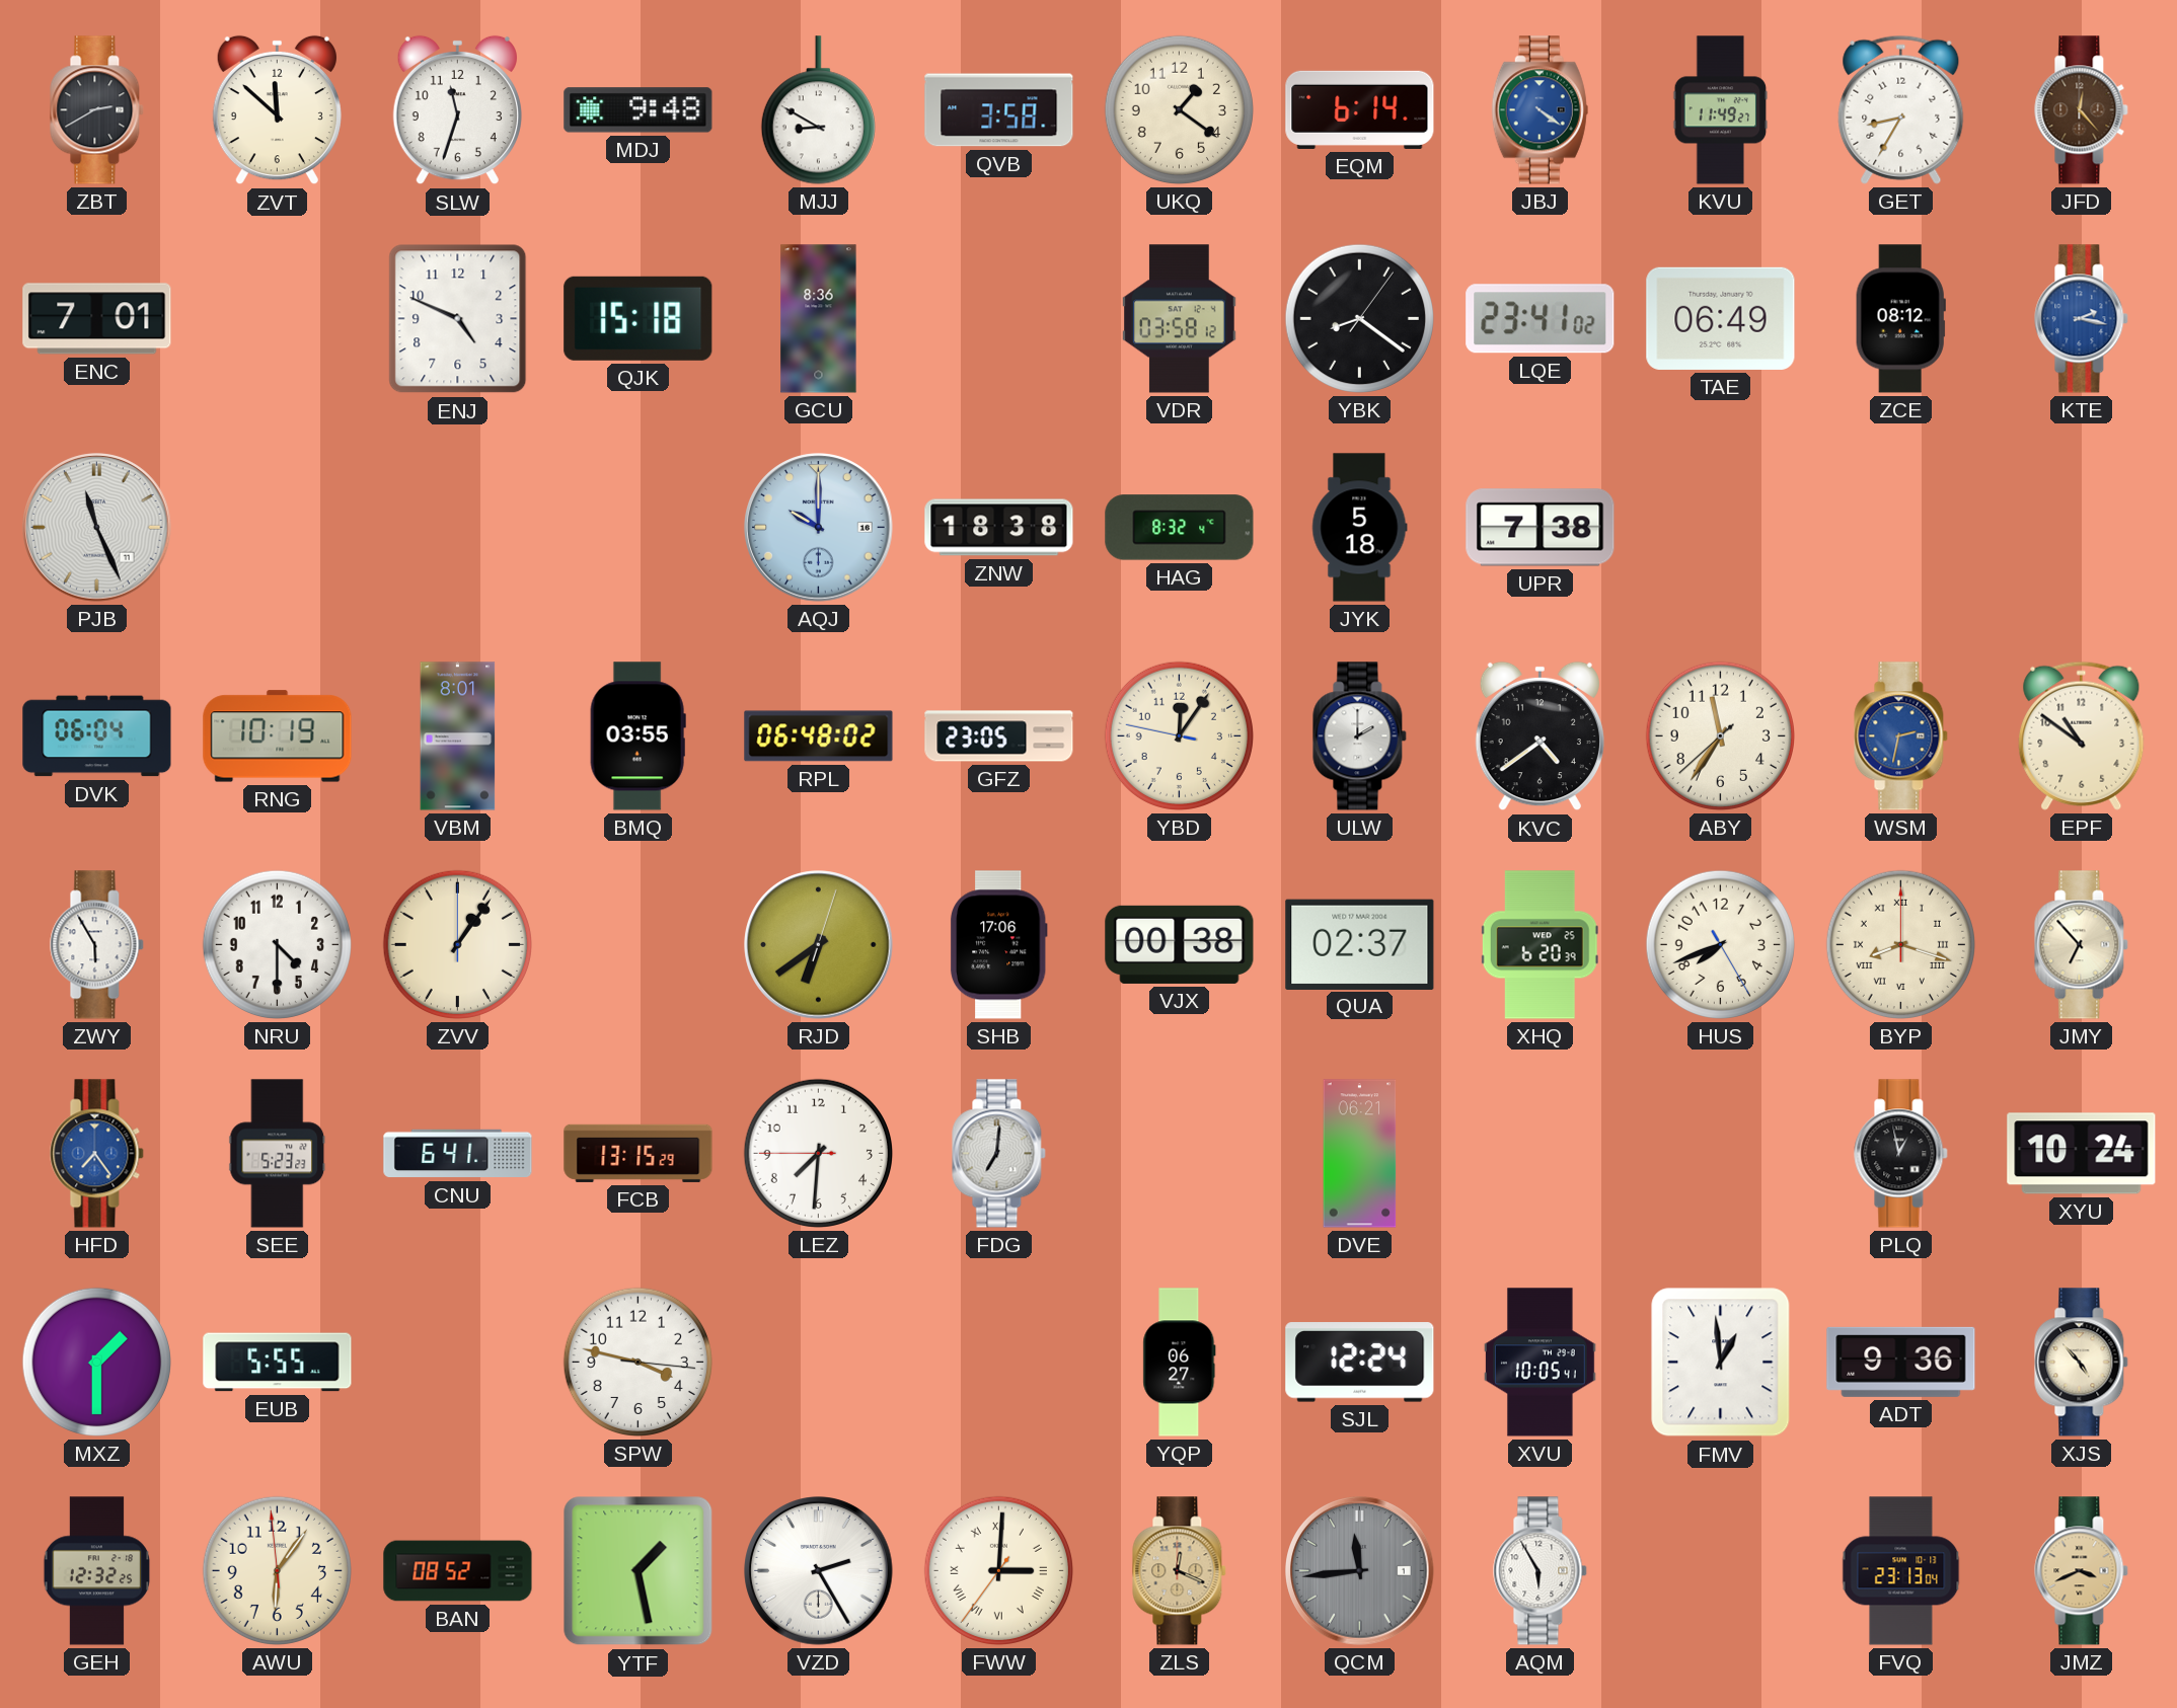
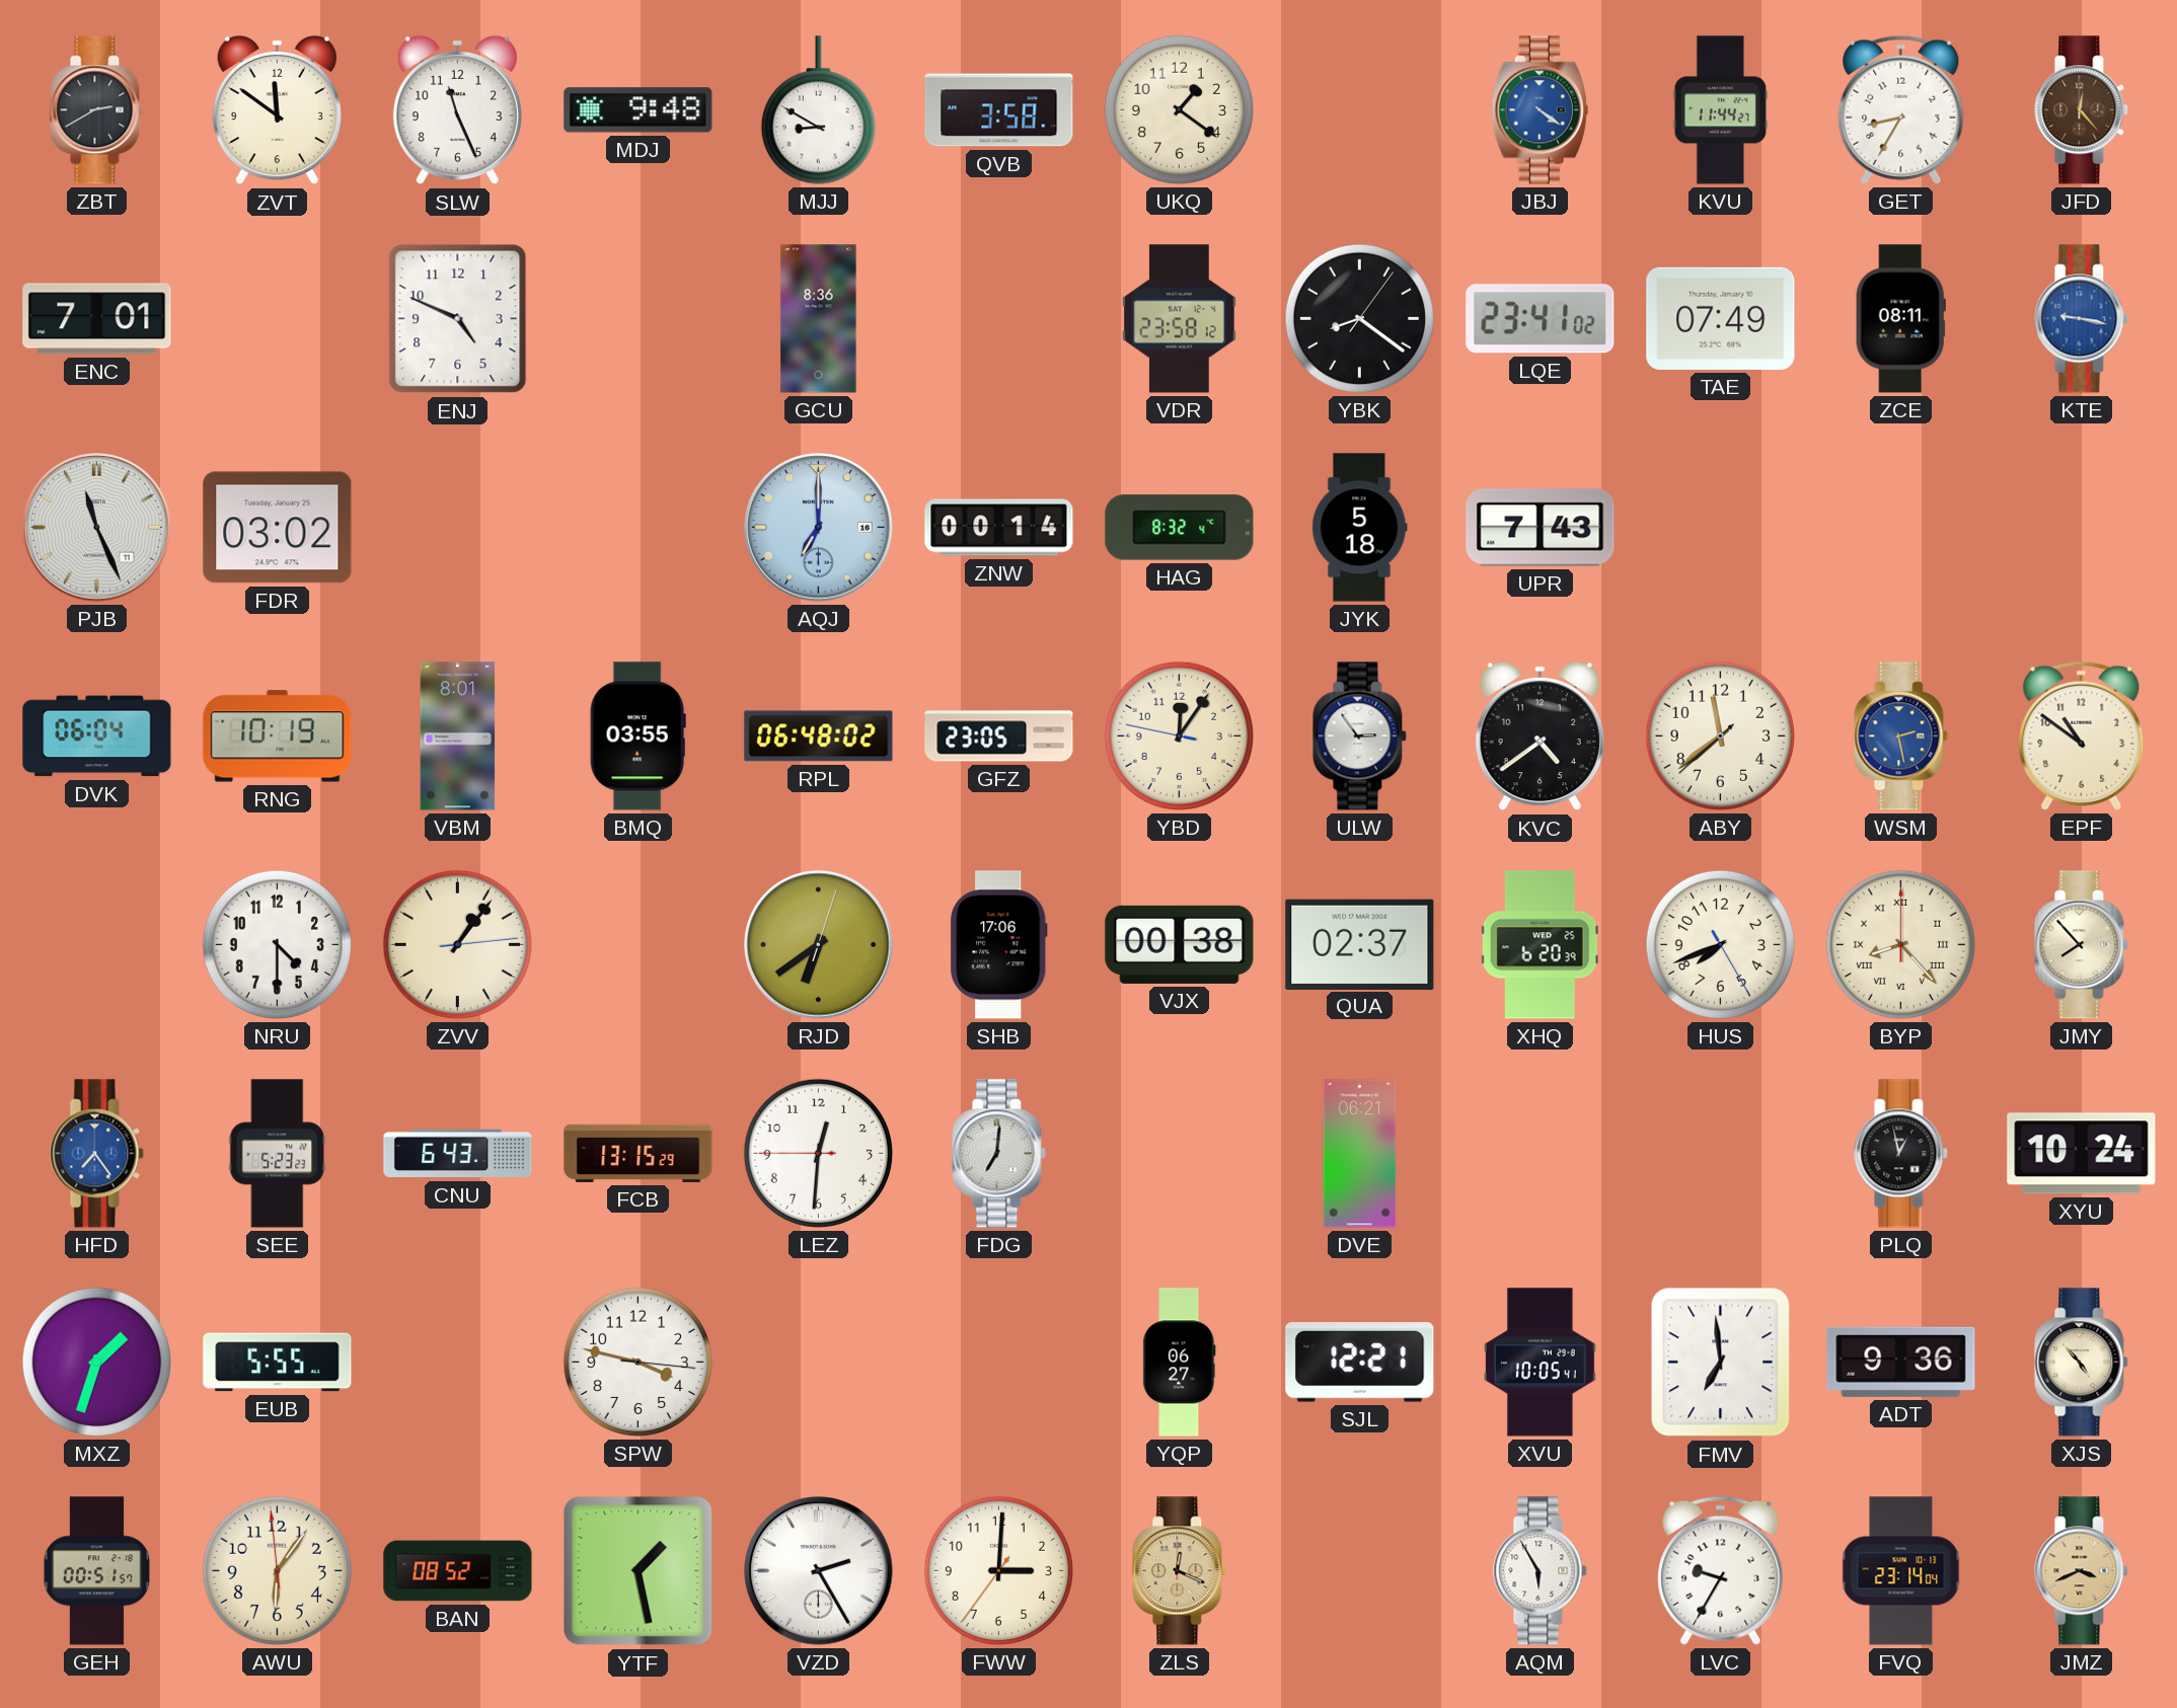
ZVT: 11:52 -> 11:51
SLW: 11:33 -> 11:26
EQM: 6:14 -> none
KVU: 11:49 -> 11:44
QJK: 15:18 -> none
VDR: 03:58 -> 23:58
TAE: 06:49 -> 07:49
ZCE: 08:12 -> 08:11
KTE: 2:17 -> 9:17
FDR: none -> 03:02
AQJ: 10:00 -> 7:00
ZNW: 18:38 -> 00:14
UPR: 7:38 -> 7:43
ULW: 2:00 -> 2:54
ABY: 11:35 -> 11:38
WSM: 2:32 -> 2:28
ZWY: 5:55 -> none
ZVV: 1:06:00 -> 1:06:14
BYP: 8:18 -> 8:23
JMY: 6:53 -> 7:53
CNU: 6:41 -> 6:43
LEZ: 7:30 -> 12:30
MXZ: 1:30 -> 1:33
SJL: 12:24 -> 12:21
FMV: 12:59 -> 6:59
GEH: 12:32 -> 00:51
FWW numerals: Roman -> Arabic
QCM: 11:44 -> none
LVC: none -> 9:35
FVQ: 23:13 -> 23:14
